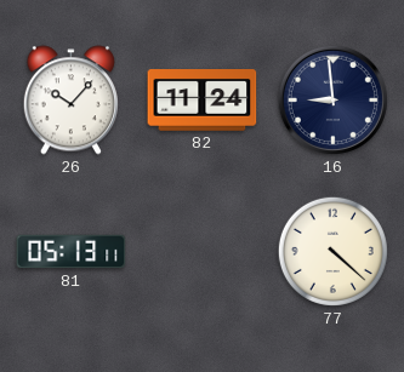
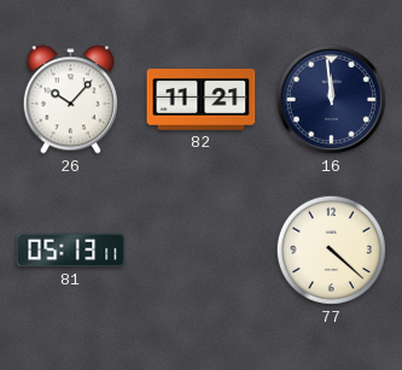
82: 11:24 -> 11:21
16: 8:59 -> 11:59
